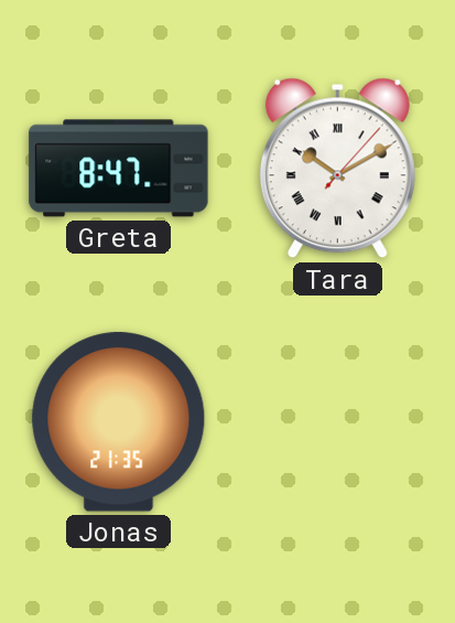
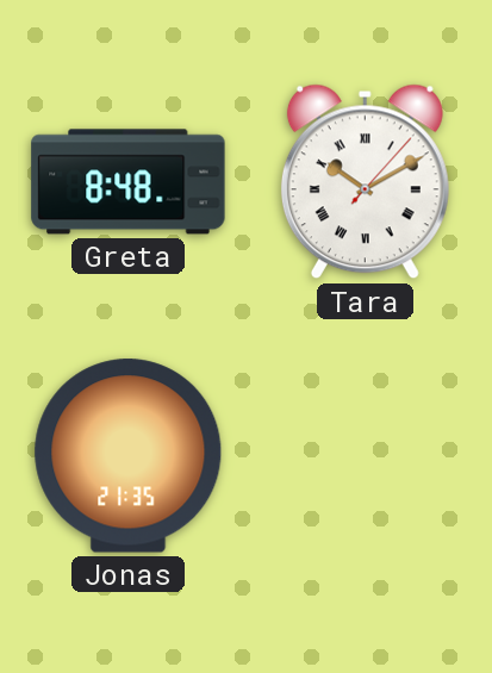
Greta: 8:47 -> 8:48
